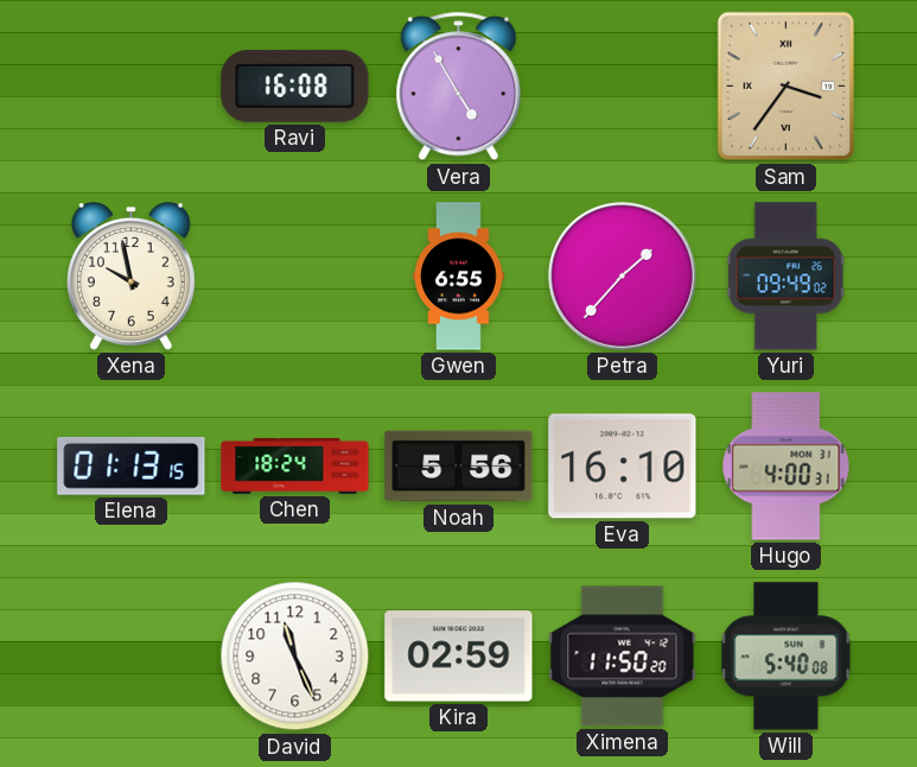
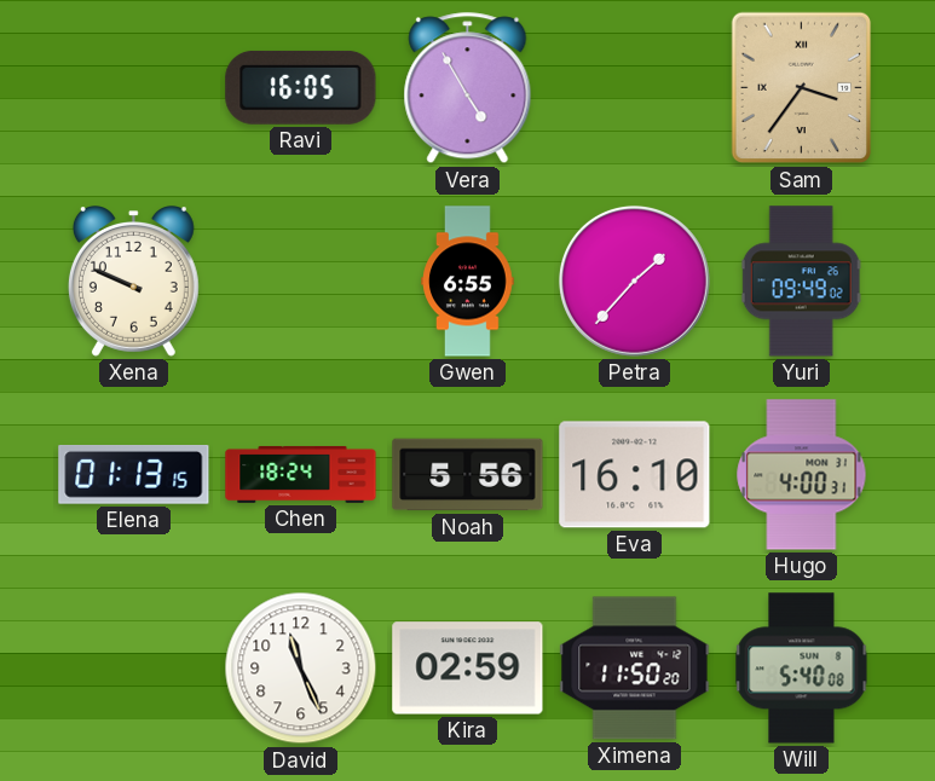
Ravi: 16:08 -> 16:05
Xena: 9:58 -> 9:49
